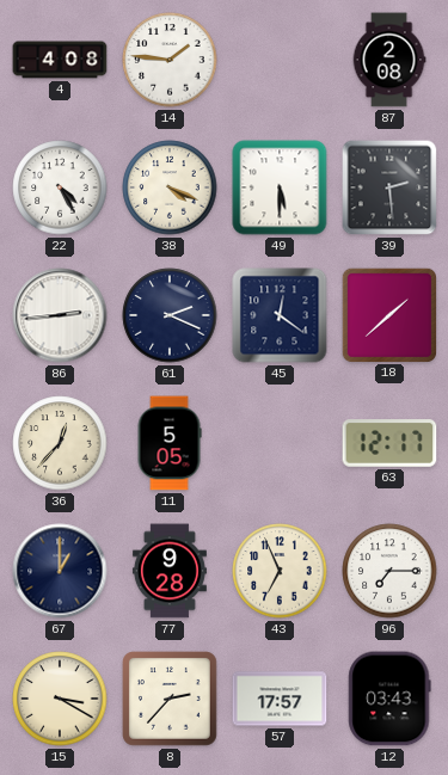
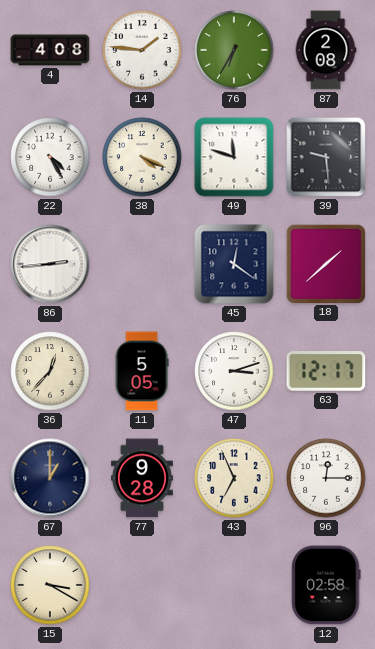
76: none -> 6:35
49: 5:30 -> 11:48
39: 2:29 -> 9:29
61: 2:19 -> none
47: none -> 3:12
96: 7:15 -> 12:15
8: 2:37 -> none
57: 17:57 -> none
12: 03:43 -> 02:58
